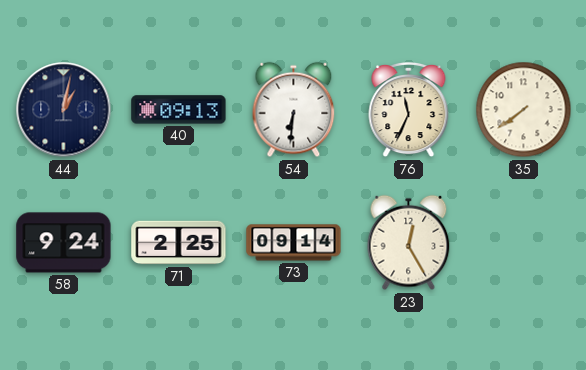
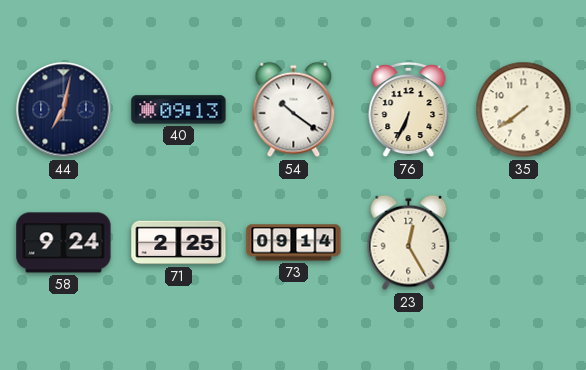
44: 1:02 -> 7:02
54: 6:31 -> 10:21
76: 11:34 -> 6:34
